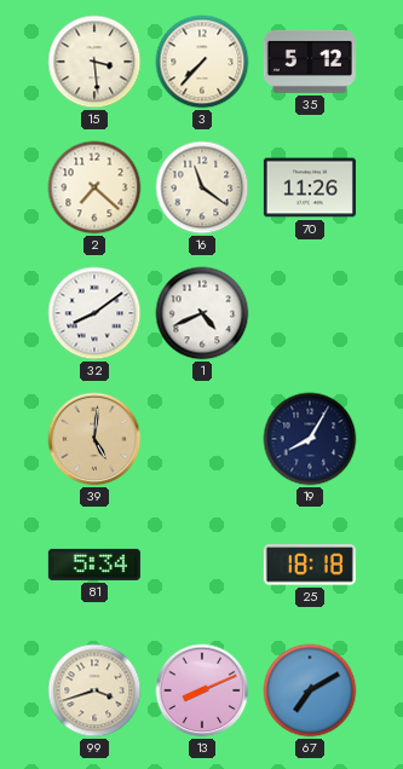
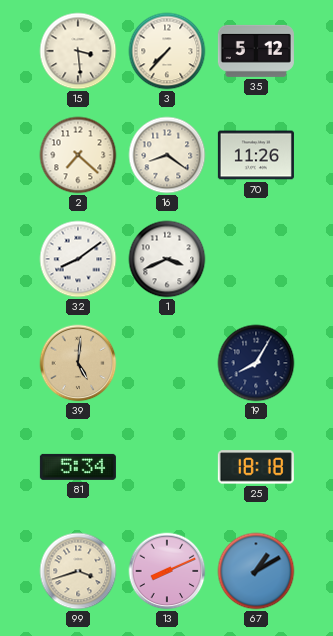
16: 11:21 -> 8:21
1: 4:41 -> 3:41
67: 7:10 -> 1:10
